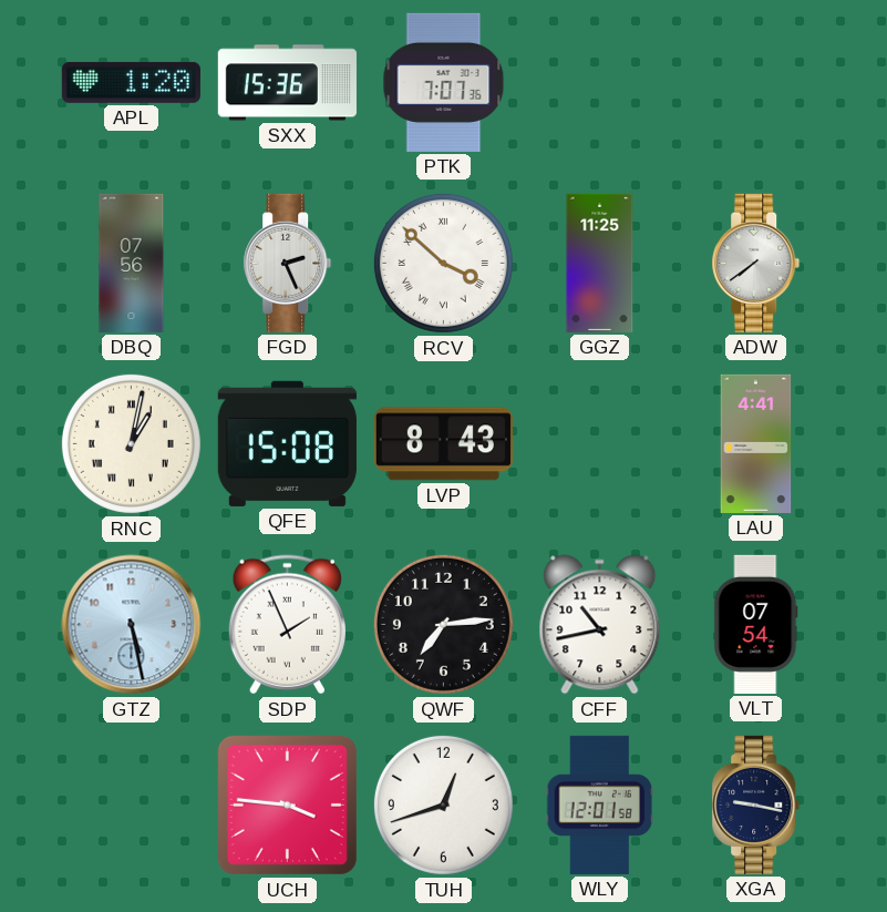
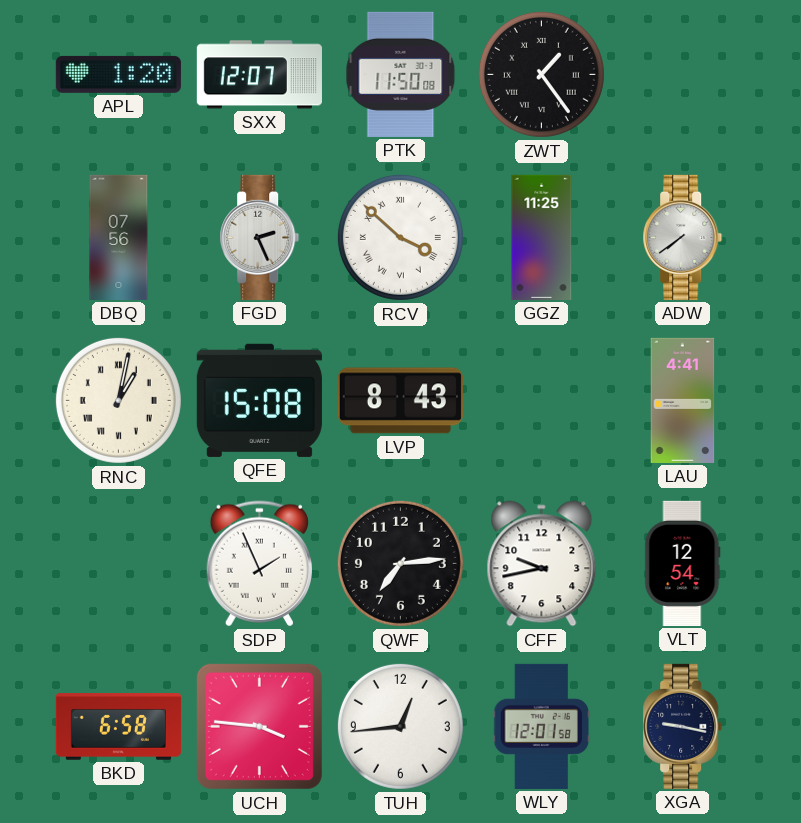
SXX: 15:36 -> 12:07
PTK: 7:07 -> 11:50
ZWT: none -> 1:24
GTZ: 5:28 -> none
CFF: 10:43 -> 9:43
VLT: 07:54 -> 12:54
BKD: none -> 6:58
TUH: 12:42 -> 12:44
